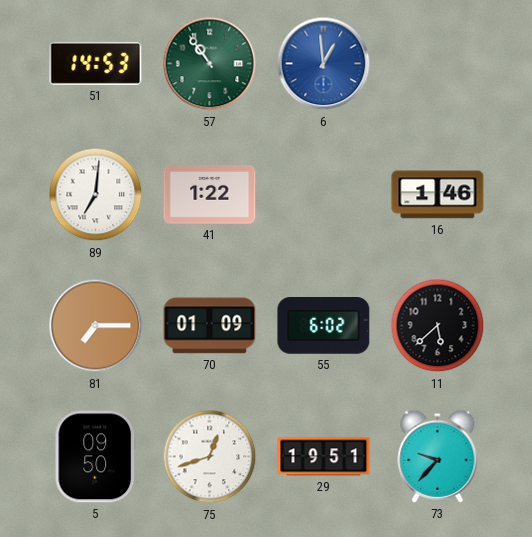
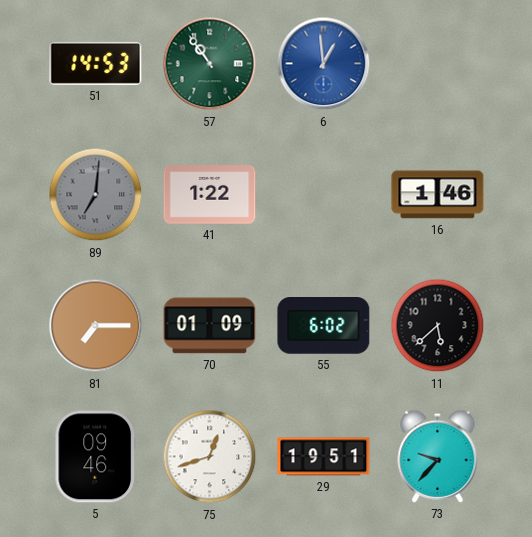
89 dial: white -> grey
5: 09:50 -> 09:46
